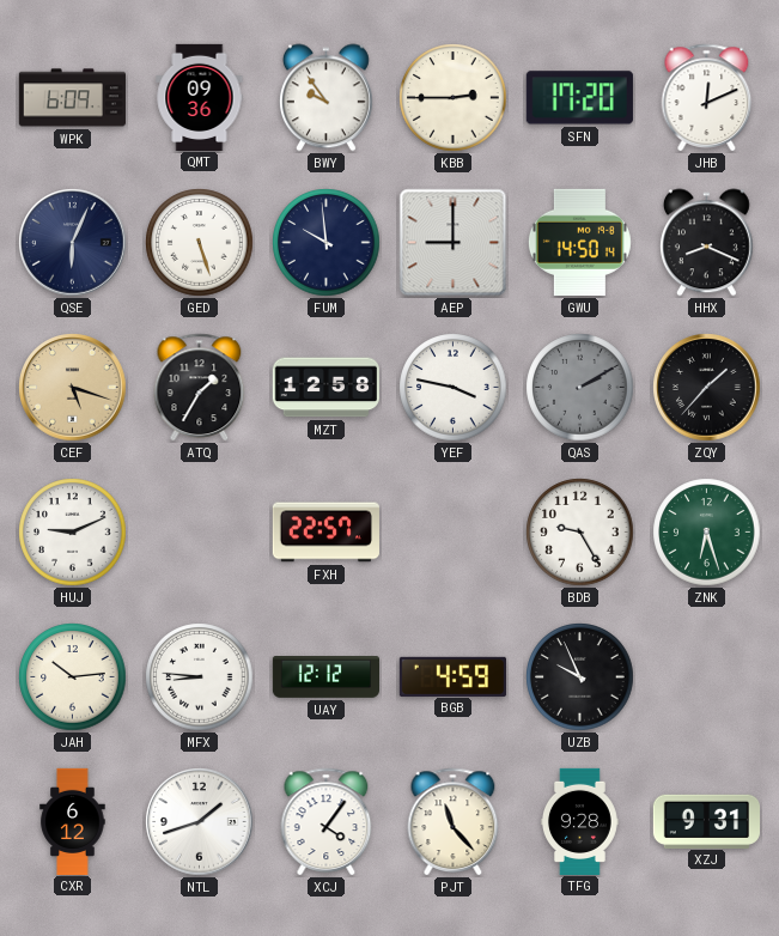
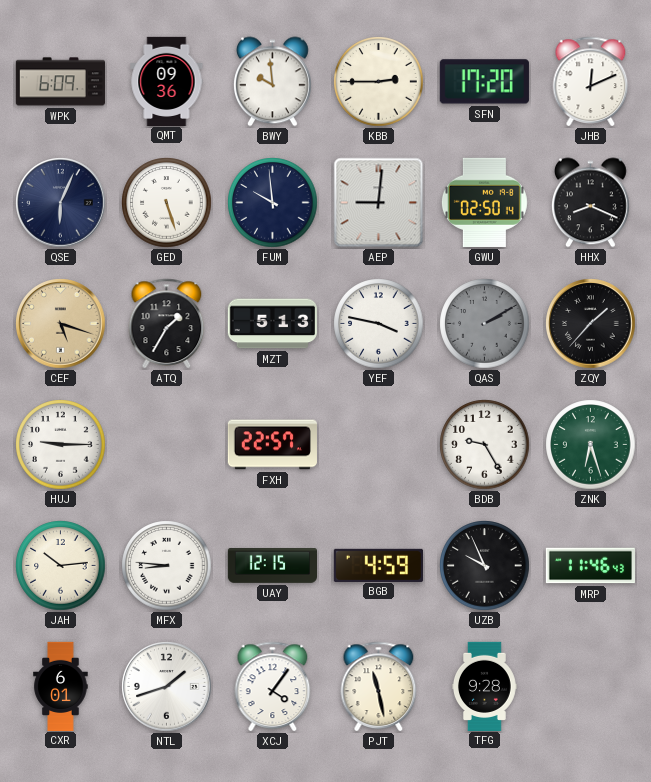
BWY: 9:54 -> 9:59
AEP: 9:00 -> 9:01
GWU: 14:50 -> 02:50
MZT: 12:58 -> 5:13
HUJ: 9:11 -> 9:15
UAY: 12:12 -> 12:15
MRP: none -> 11:46
CXR: 6:12 -> 6:01
PJT: 11:23 -> 11:28
XZJ: 9:31 -> none
